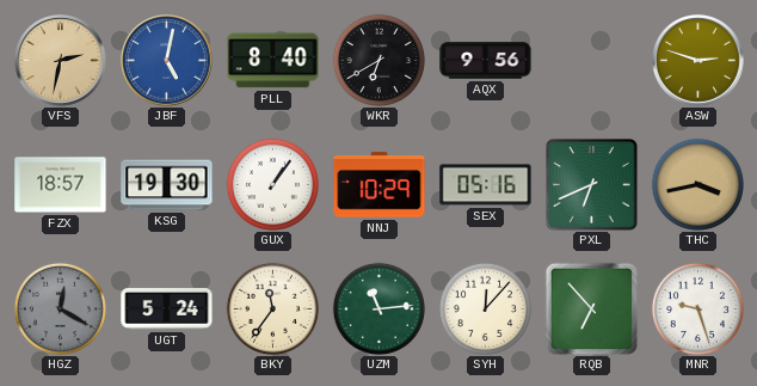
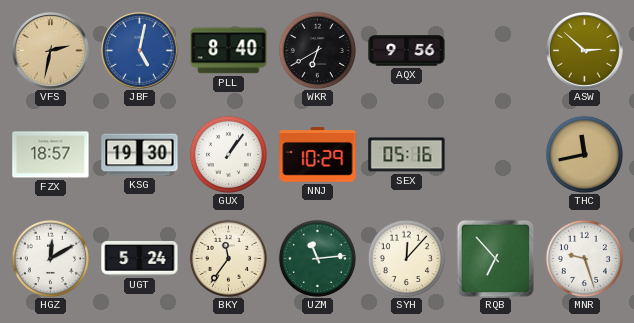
ASW: 2:48 -> 2:52
PXL: 6:41 -> none
THC: 3:43 -> 11:43
HGZ: 12:20 -> 12:10
HGZ dial: grey -> white
